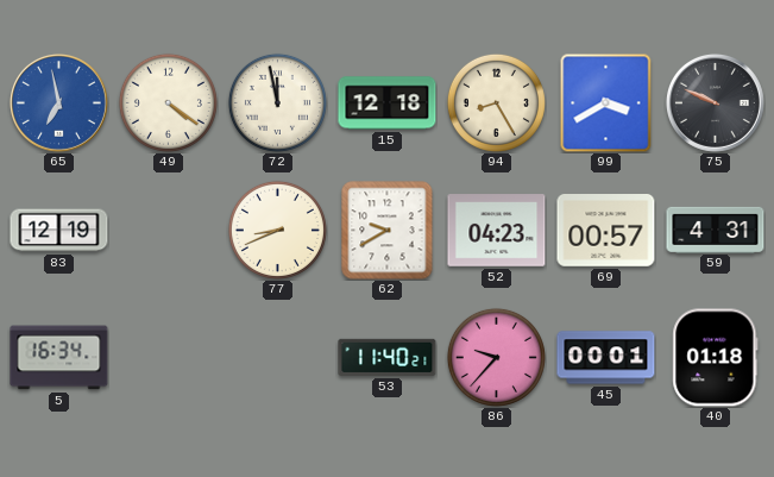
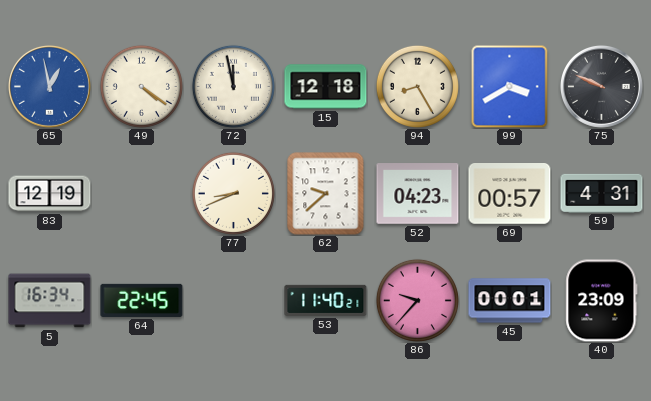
65: 6:58 -> 12:58
62: 9:40 -> 9:38
64: none -> 22:45
40: 01:18 -> 23:09
